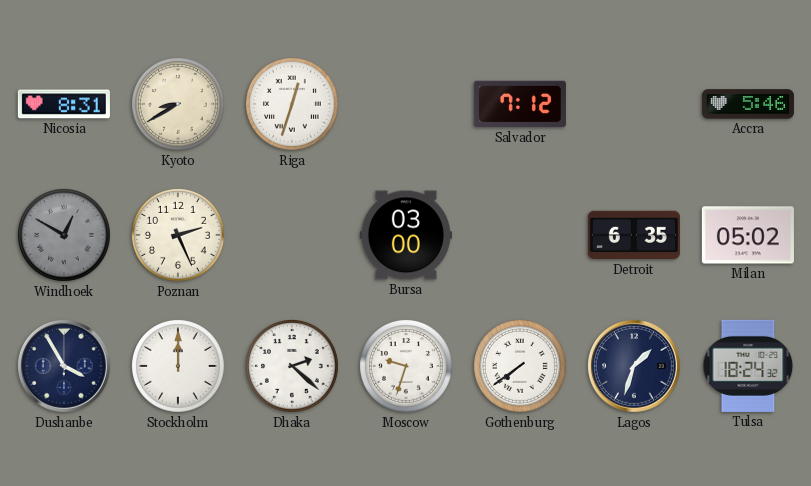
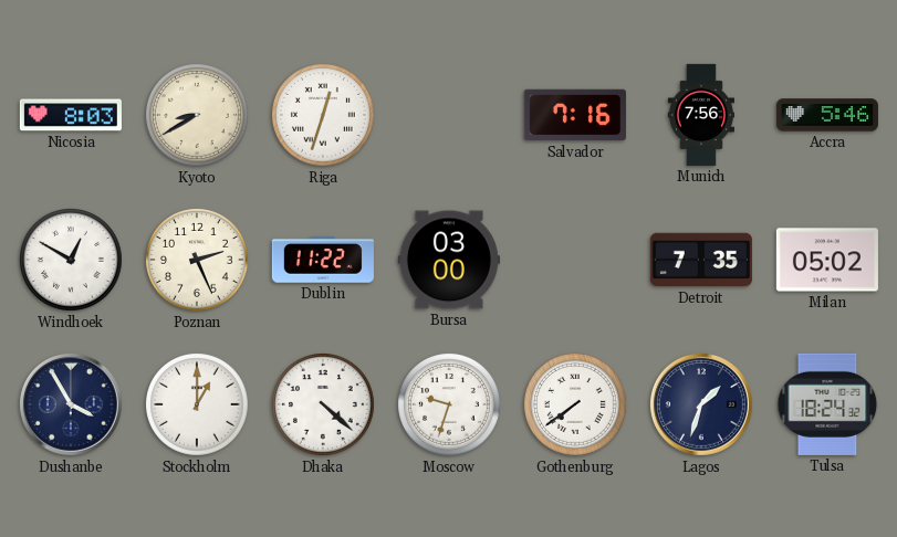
Nicosia: 8:31 -> 8:03
Salvador: 7:12 -> 7:16
Munich: none -> 7:56
Windhoek dial: grey -> white
Dublin: none -> 11:22
Detroit: 6:35 -> 7:35
Stockholm: 12:00 -> 1:00
Dhaka: 2:22 -> 4:22
